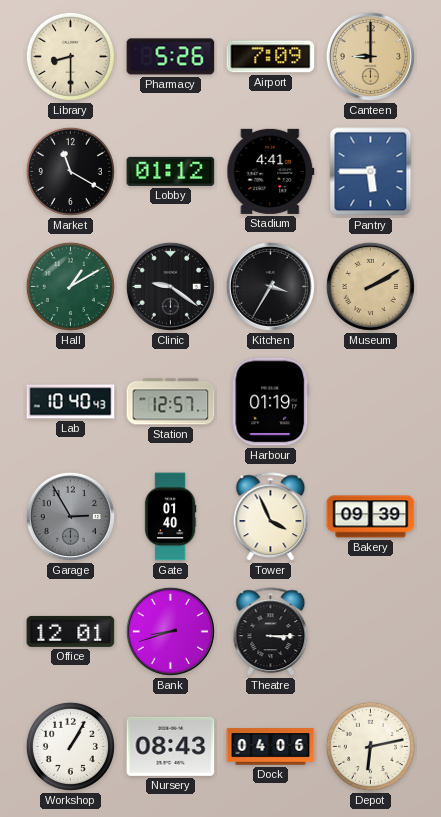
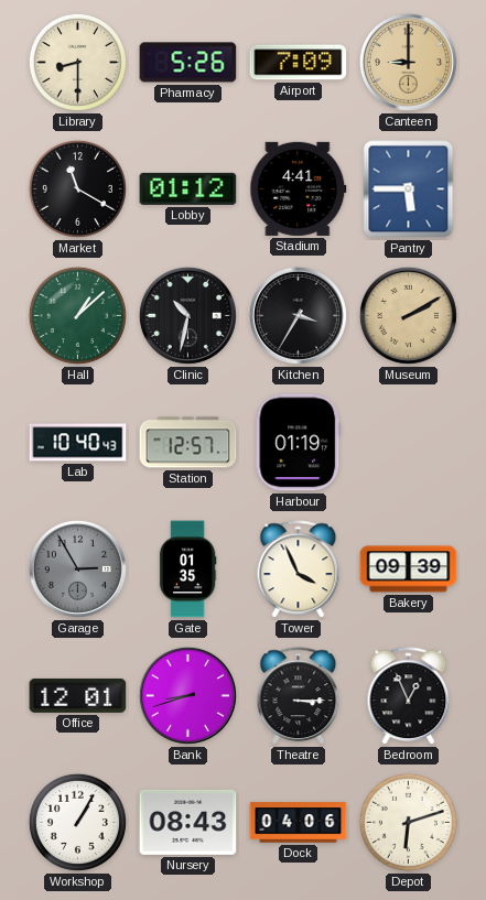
Hall: 1:10 -> 1:08
Clinic: 9:21 -> 10:32
Gate: 01:40 -> 01:35
Bedroom: none -> 12:56
Depot: 6:13 -> 6:12
